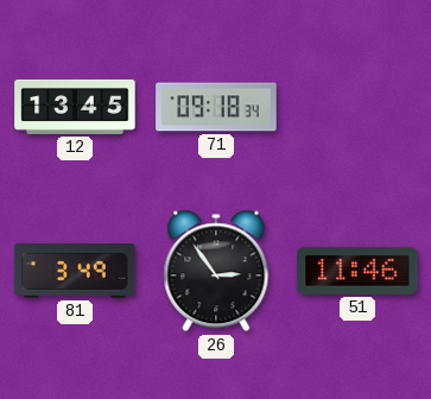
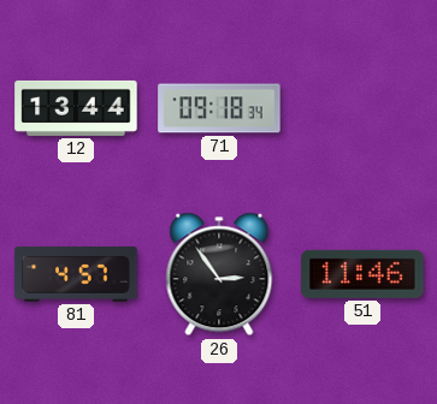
12: 13:45 -> 13:44
81: 3:49 -> 4:57
